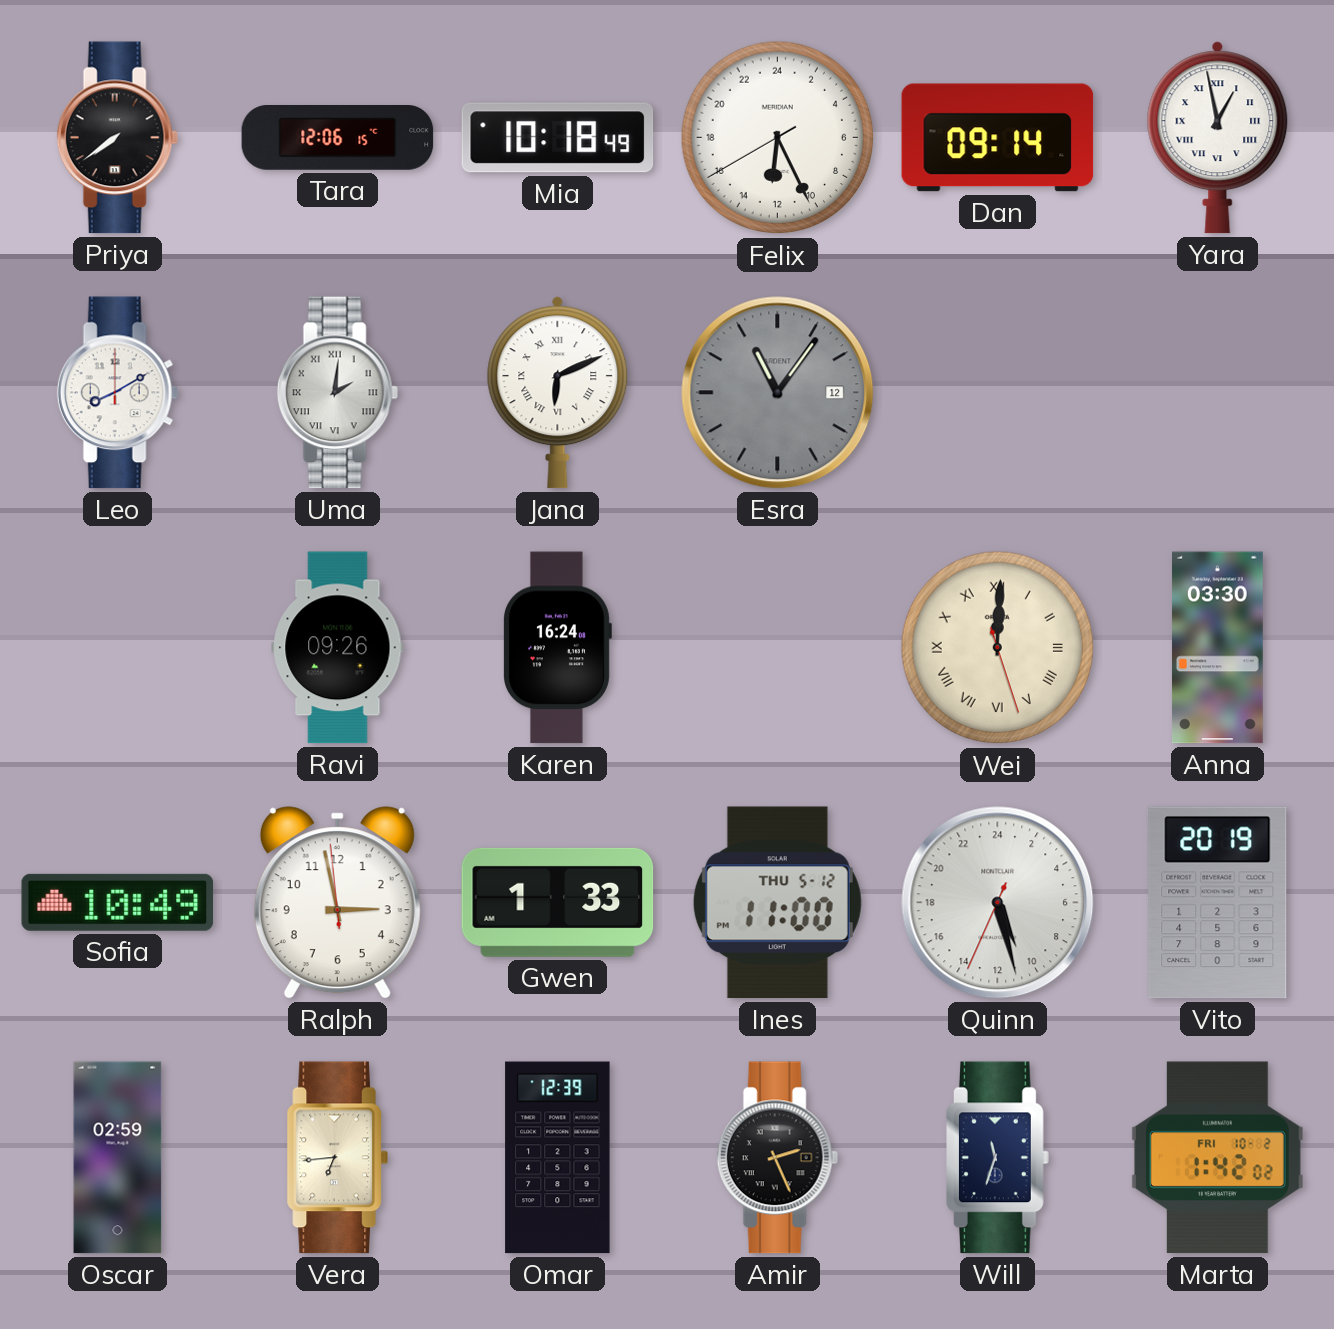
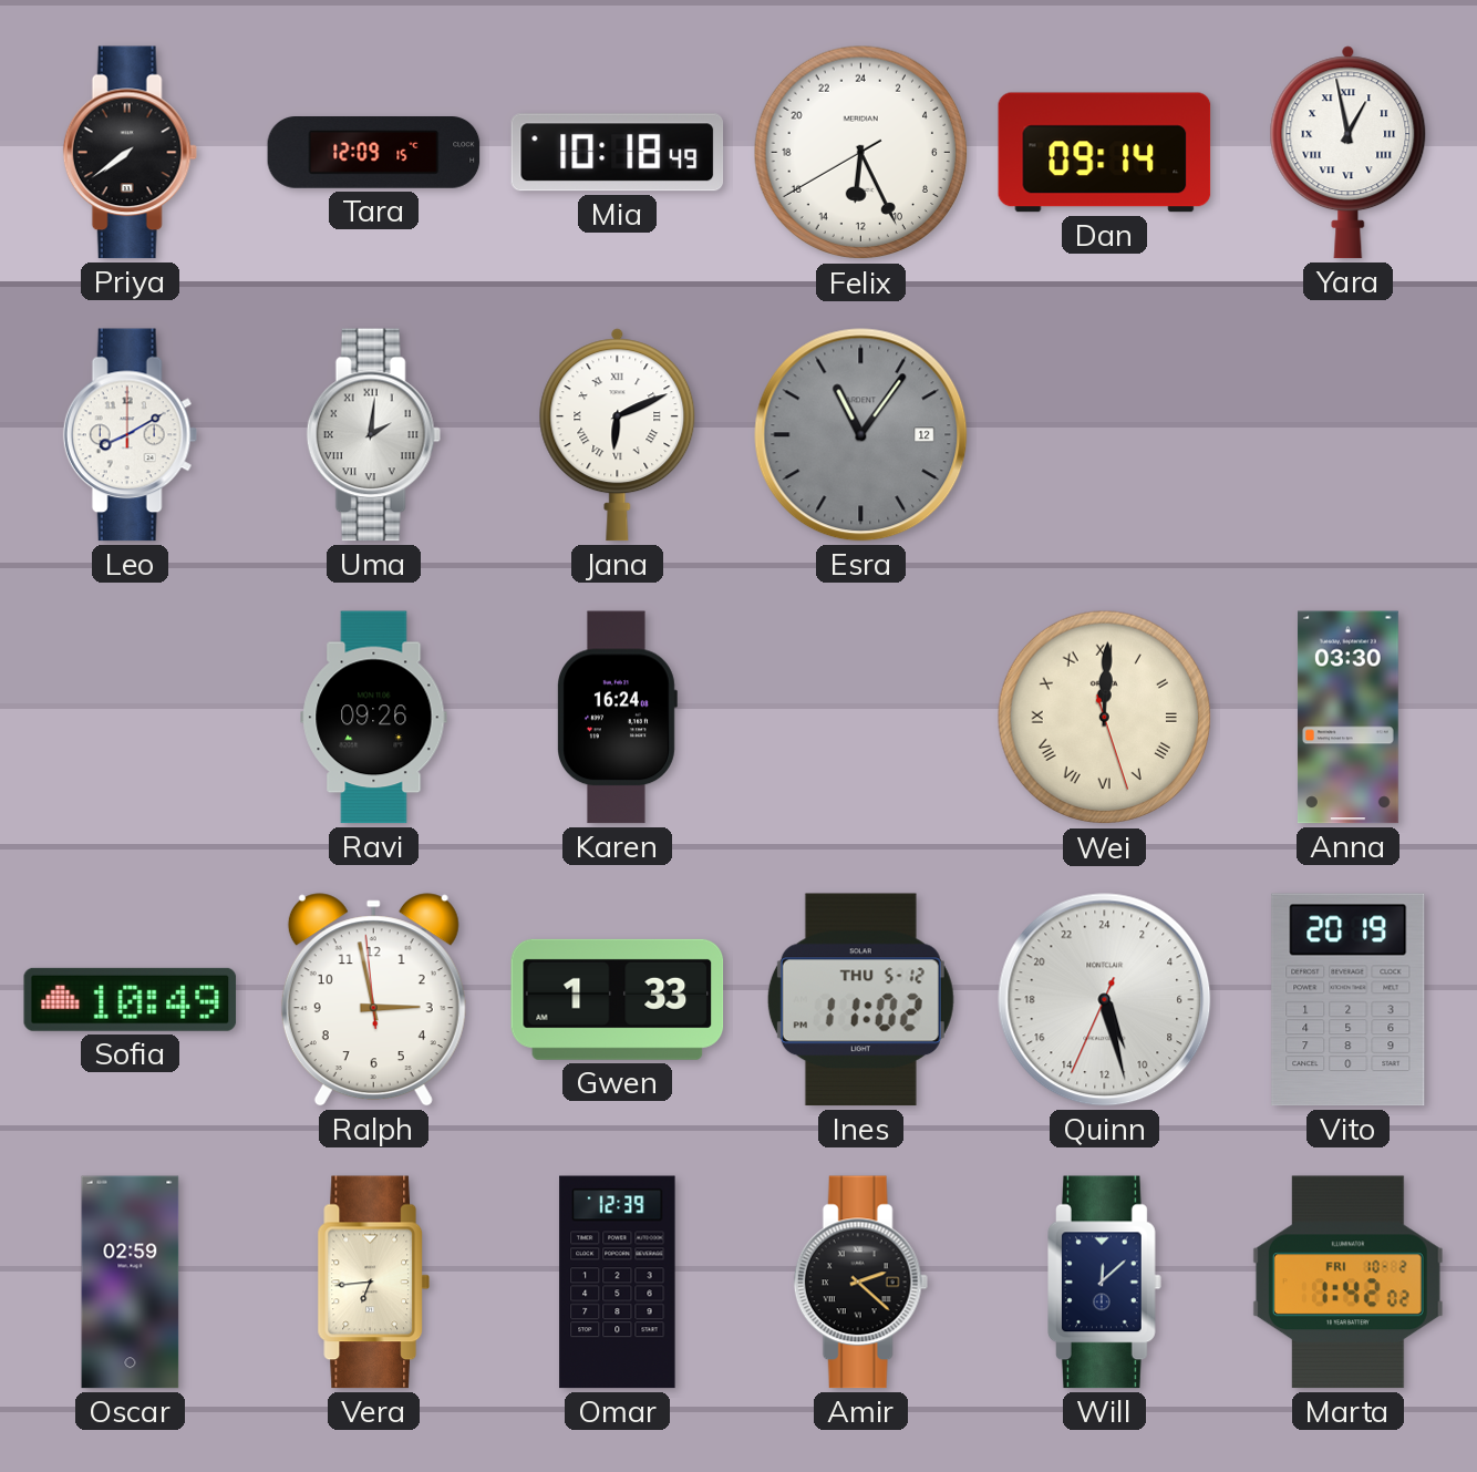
Tara: 12:06 -> 12:09
Ines: 11:00 -> 11:02
Amir: 2:26 -> 2:22
Will: 11:33 -> 12:08
